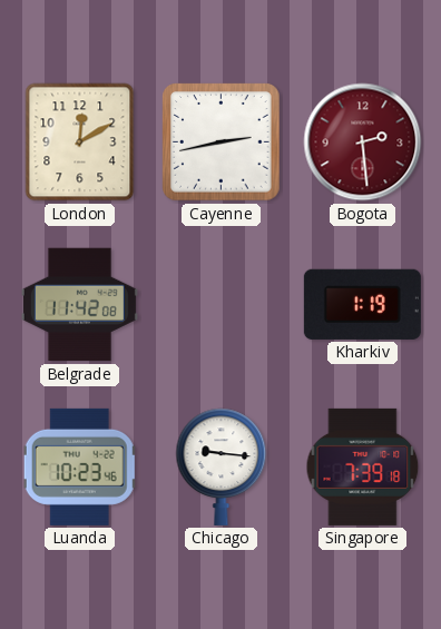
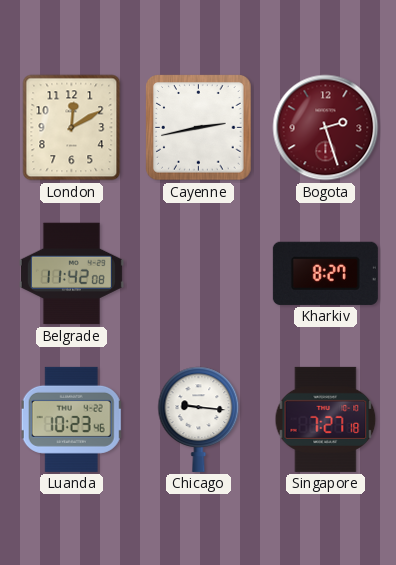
Bogota: 2:29 -> 2:27
Kharkiv: 1:19 -> 8:27
Singapore: 7:39 -> 7:27
